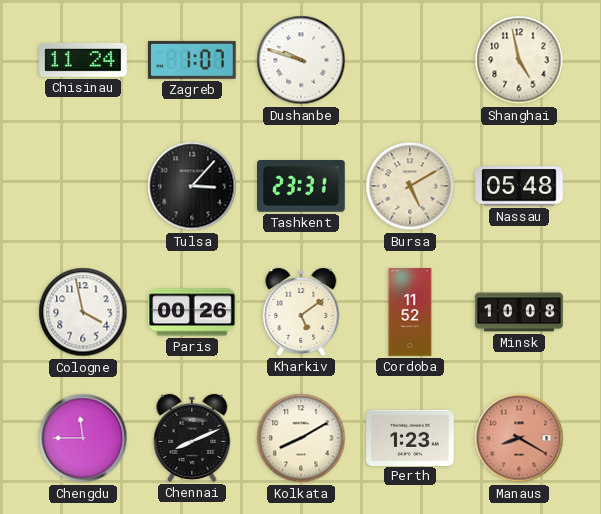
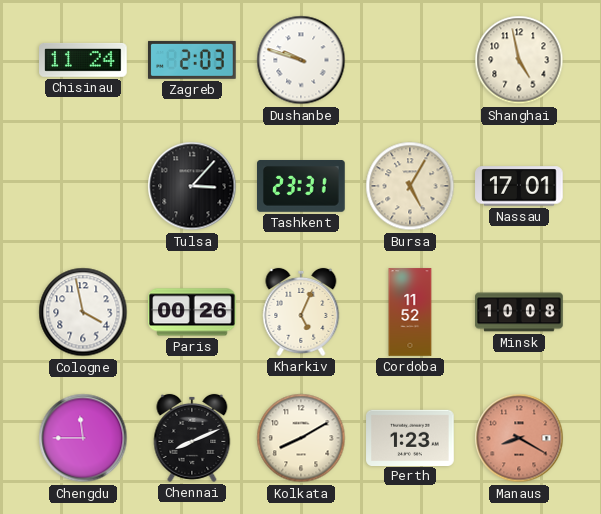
Zagreb: 1:07 -> 2:03
Bursa: 5:10 -> 5:05
Nassau: 05:48 -> 17:01
Kharkiv: 5:09 -> 5:04
